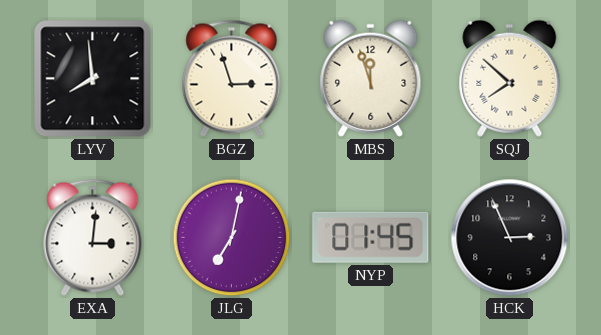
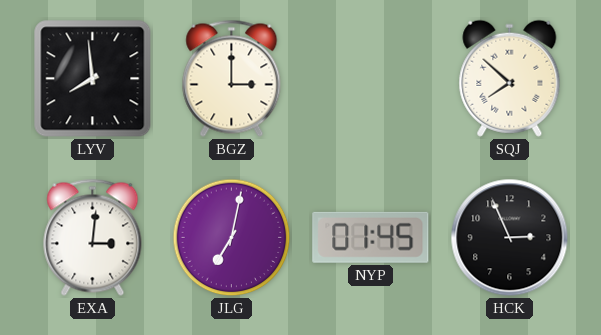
BGZ: 2:57 -> 3:00
MBS: 11:57 -> none
